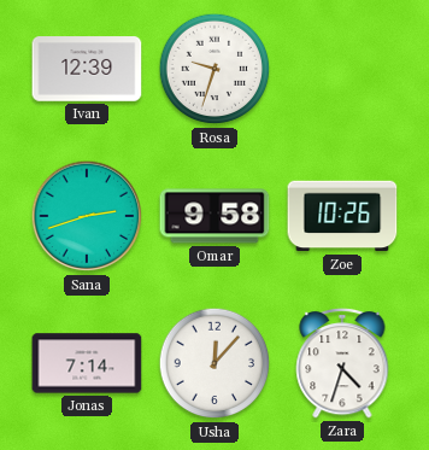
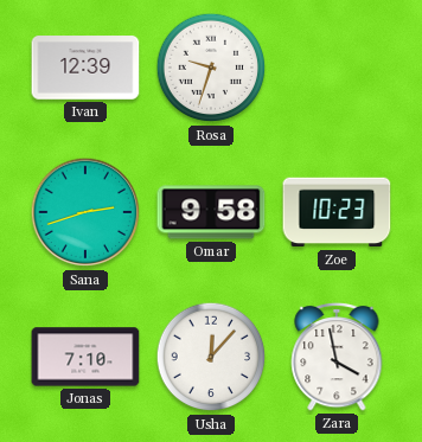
Zoe: 10:26 -> 10:23
Jonas: 7:14 -> 7:10
Zara: 4:33 -> 3:58
